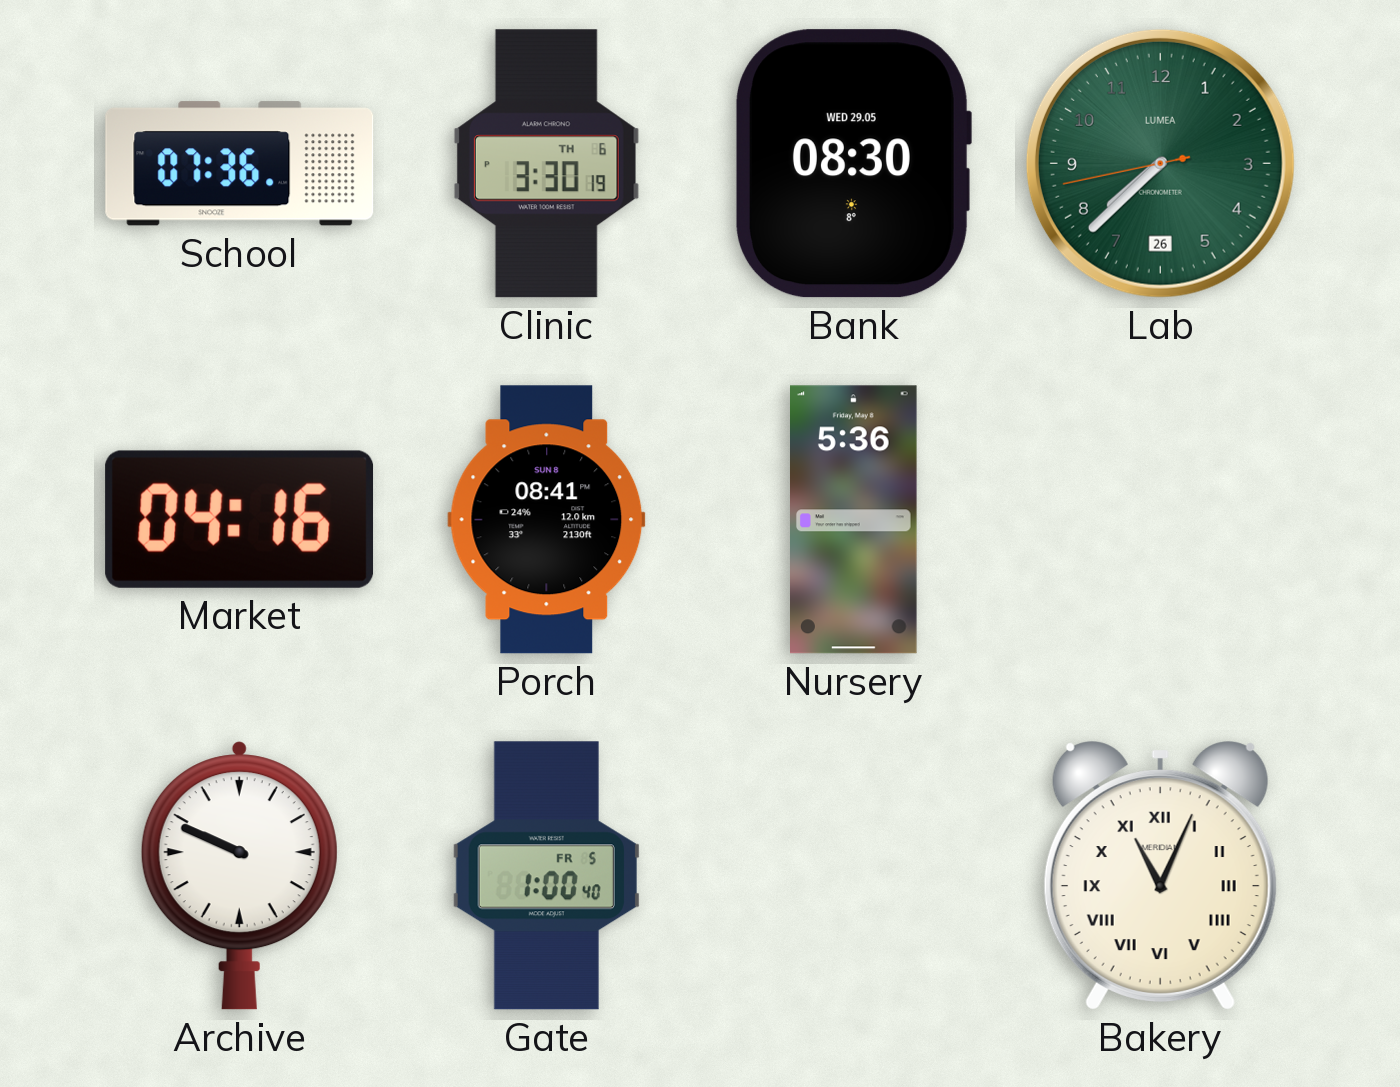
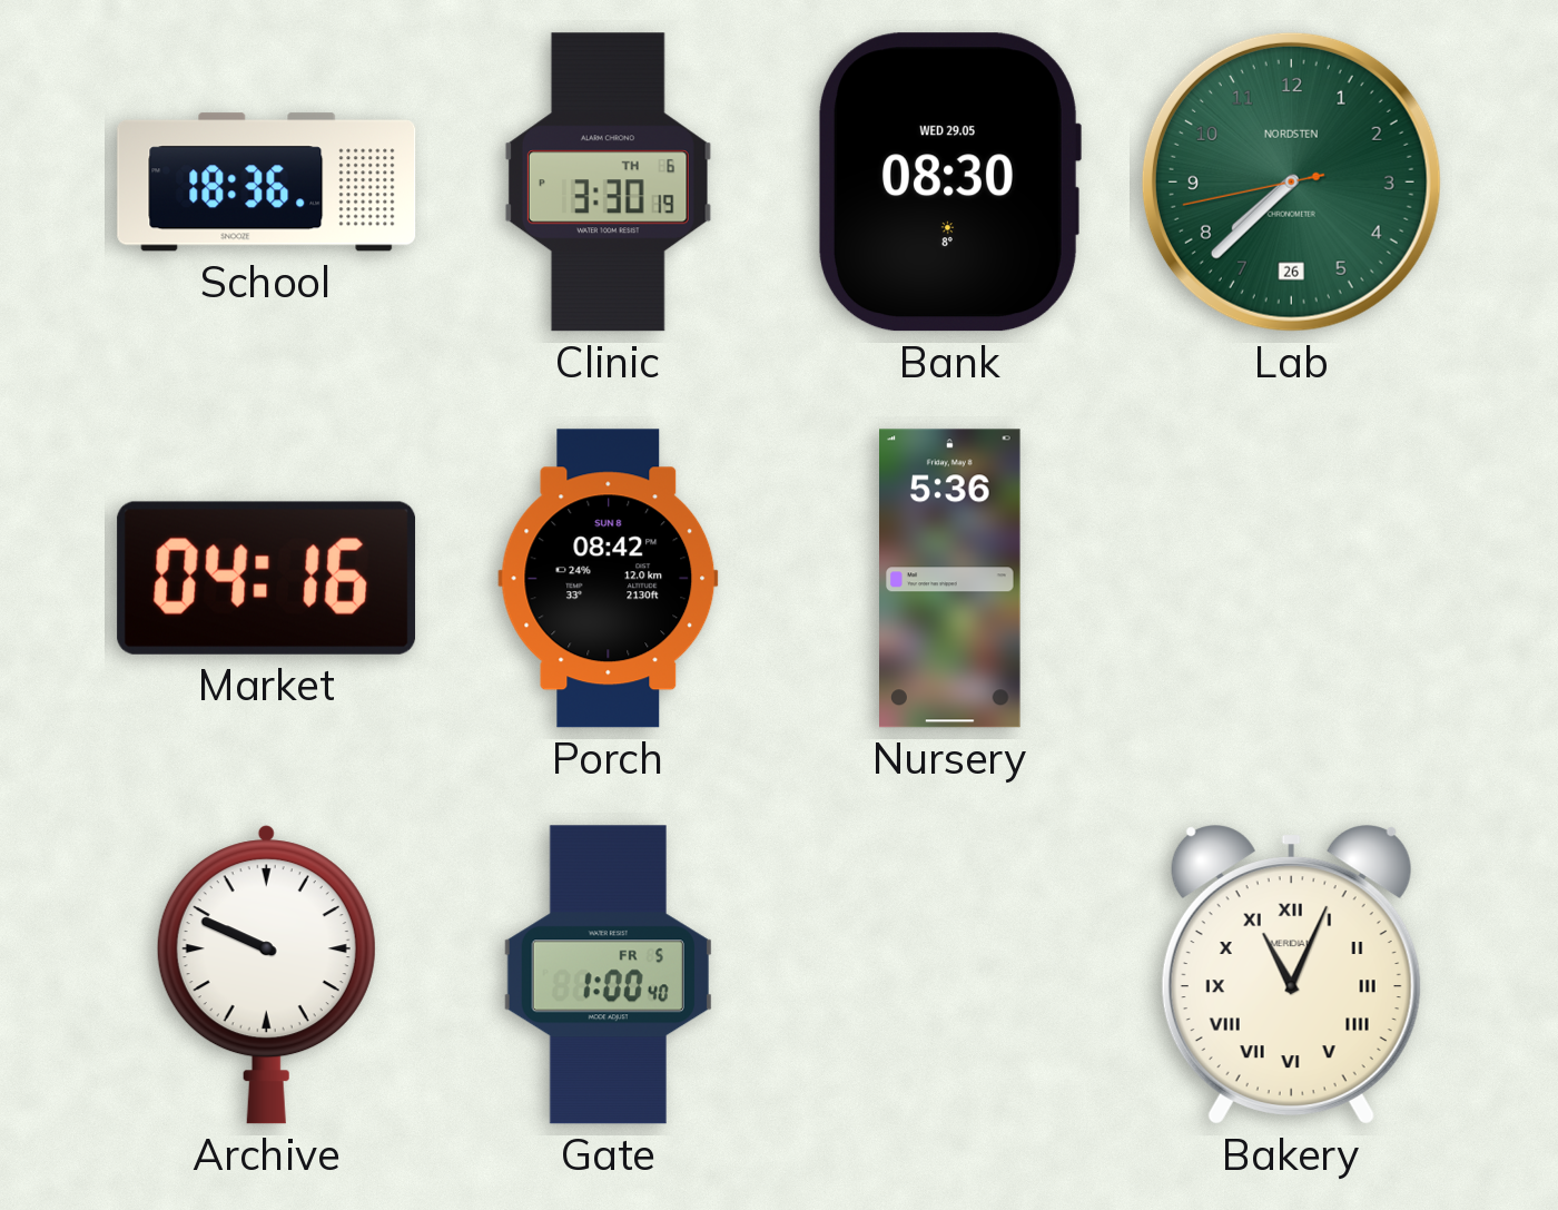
School: 07:36 -> 18:36
Lab brand: LUMEA -> NORDSTEN
Porch: 08:41 -> 08:42
